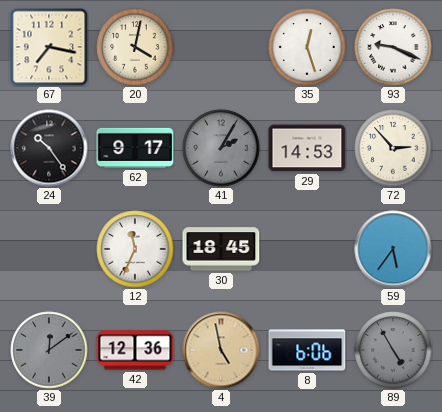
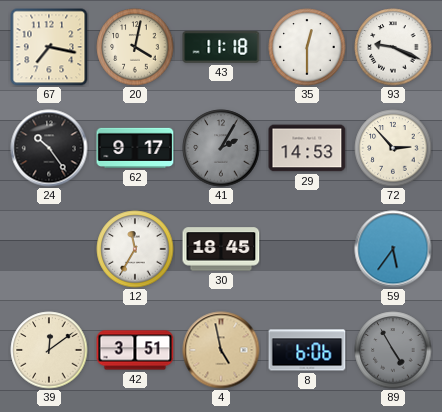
43: none -> 11:18
35: 12:27 -> 12:30
12: 11:34 -> 11:35
39 dial: grey -> cream
42: 12:36 -> 3:51
